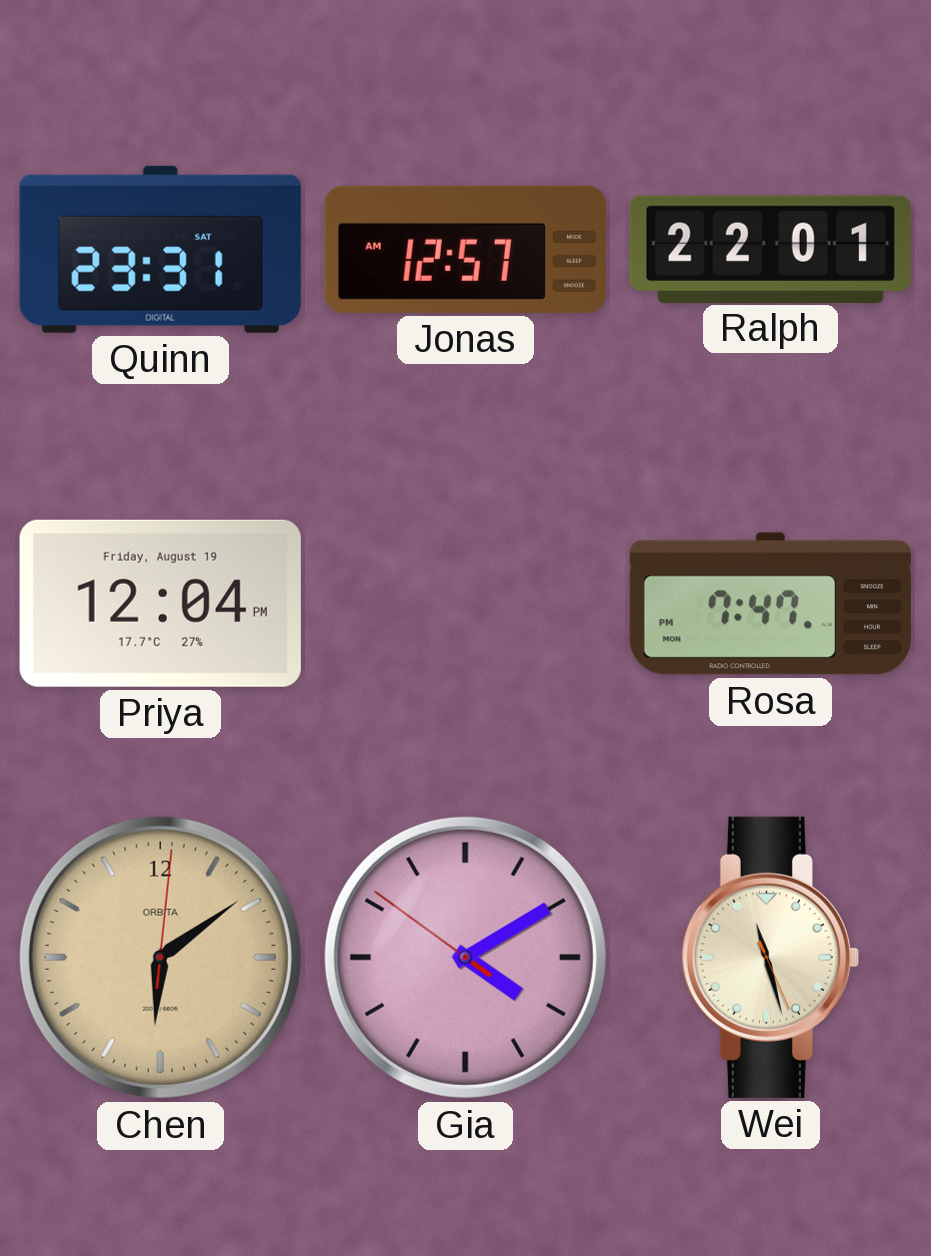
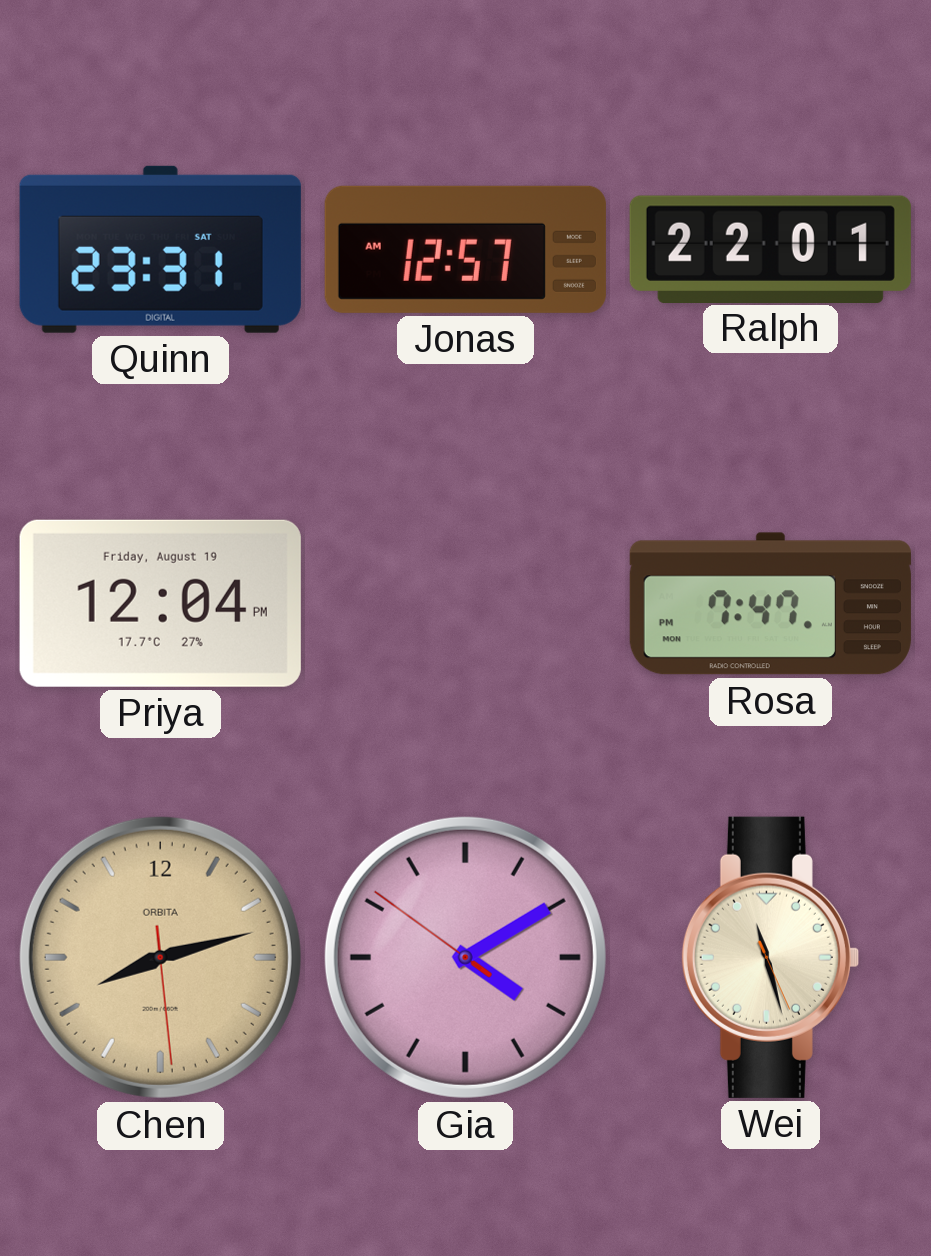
Chen: 6:09 -> 8:12
